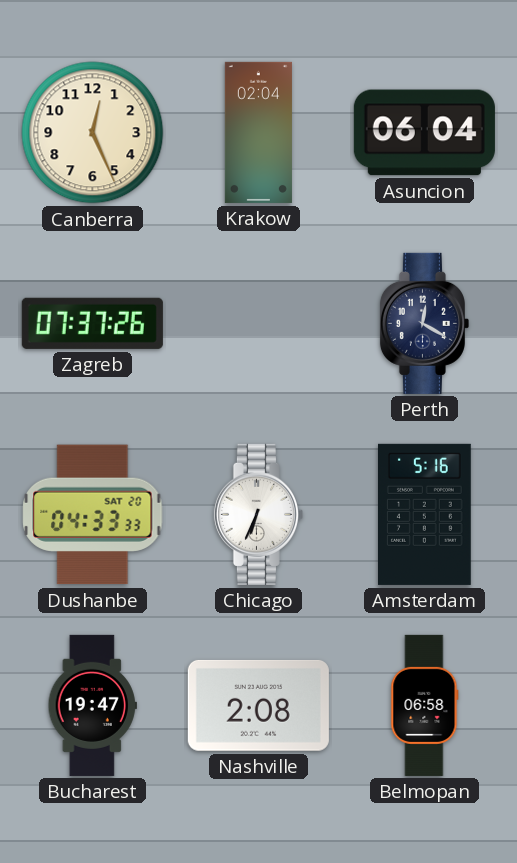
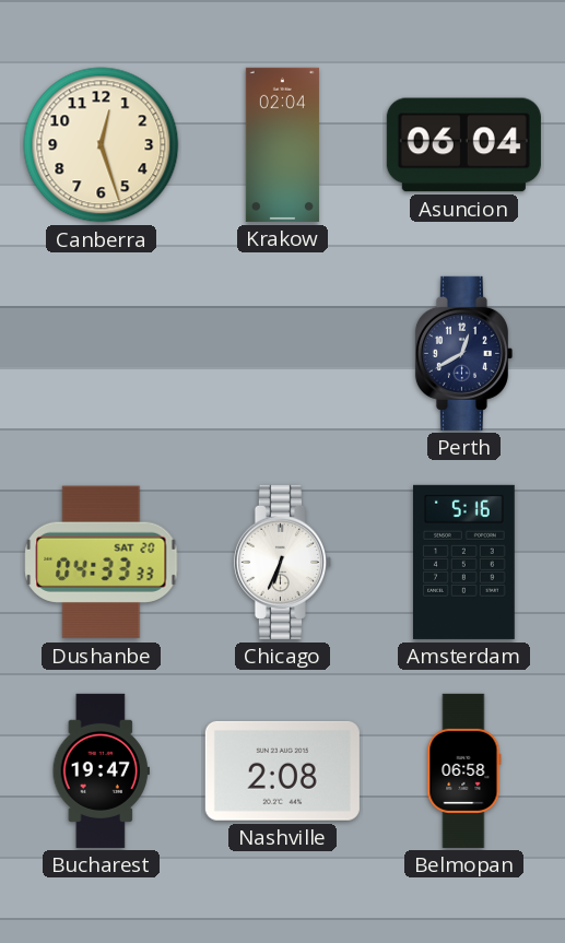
Canberra: 12:26 -> 12:27
Zagreb: 07:37 -> none
Perth: 12:20 -> 12:40
